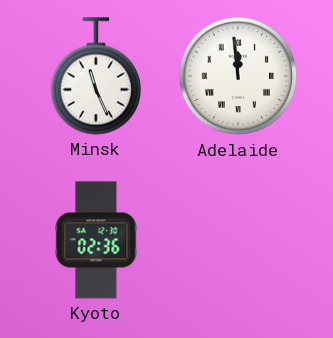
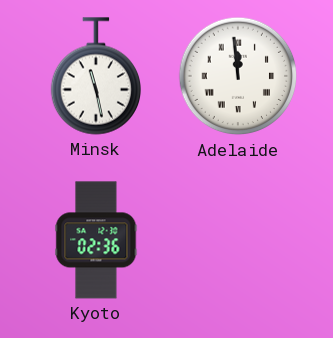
Minsk: 11:26 -> 11:28
